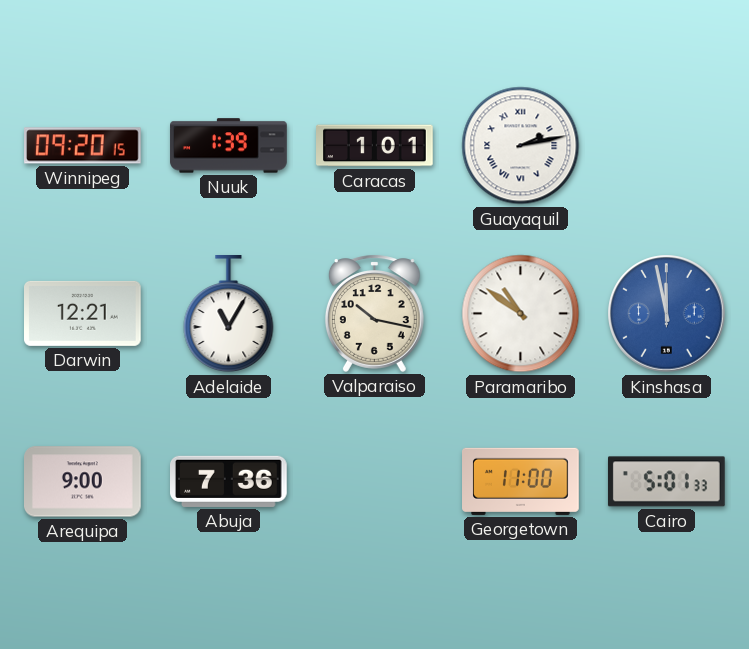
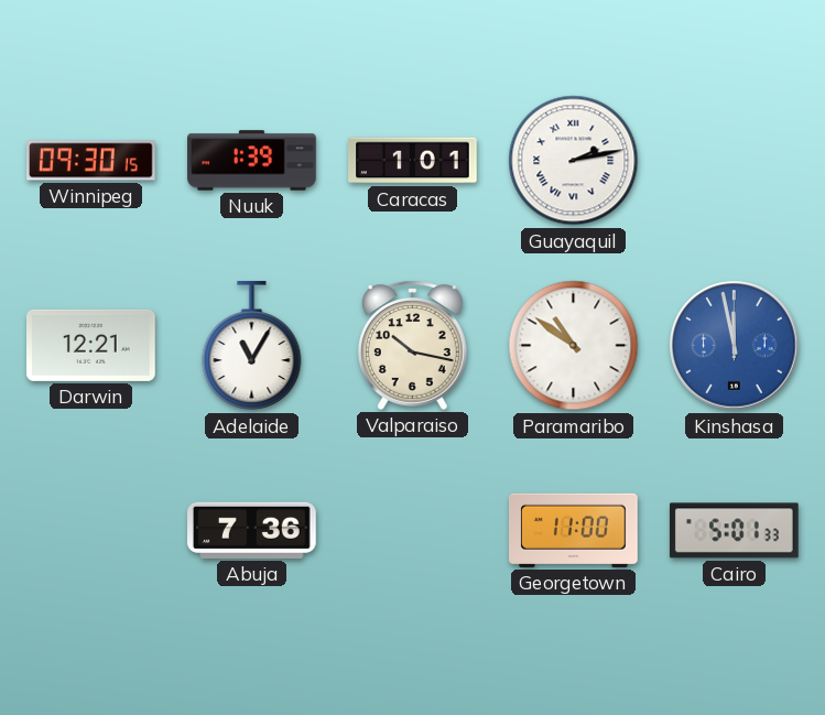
Winnipeg: 09:20 -> 09:30
Arequipa: 9:00 -> none
